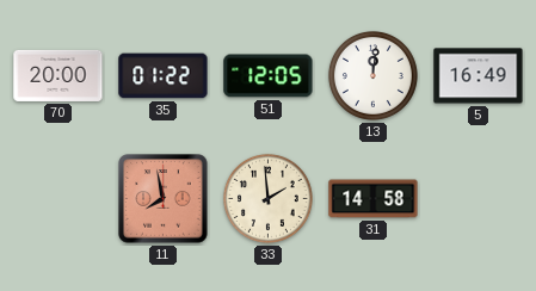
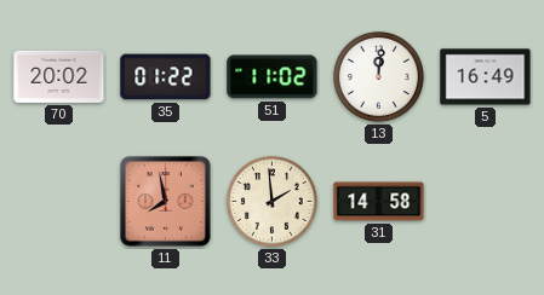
70: 20:00 -> 20:02
51: 12:05 -> 11:02
